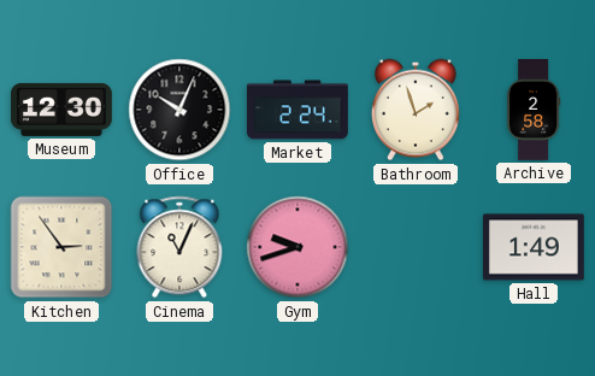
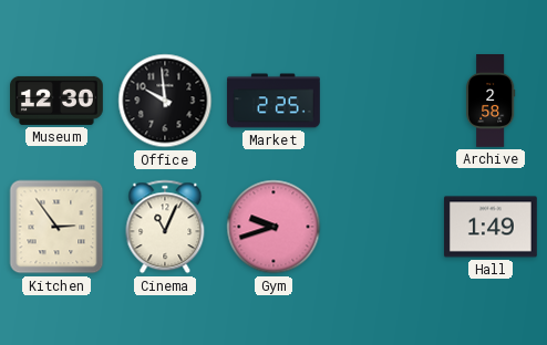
Office: 10:04 -> 9:59
Market: 2:24 -> 2:25
Bathroom: 1:57 -> none
